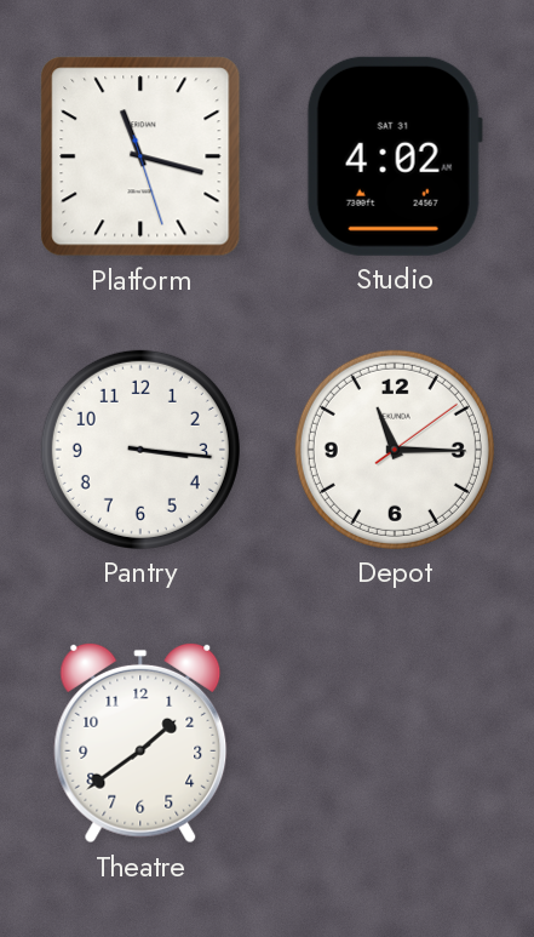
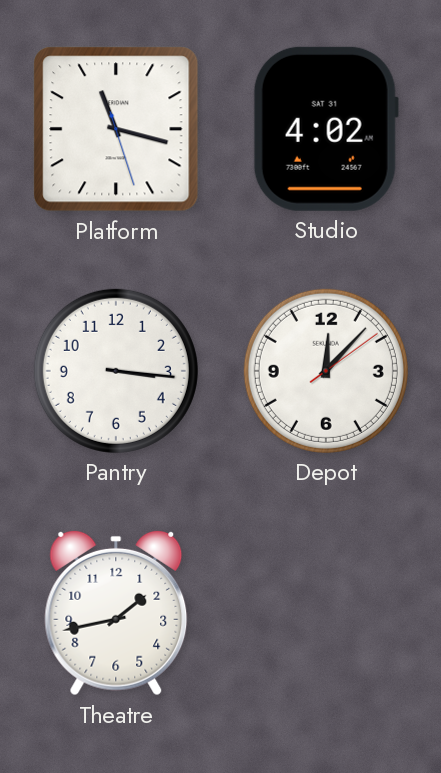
Depot: 11:15 -> 12:07
Theatre: 1:39 -> 1:43
